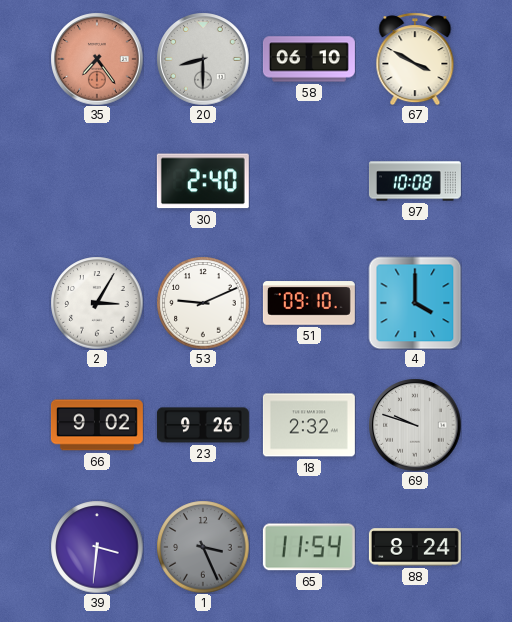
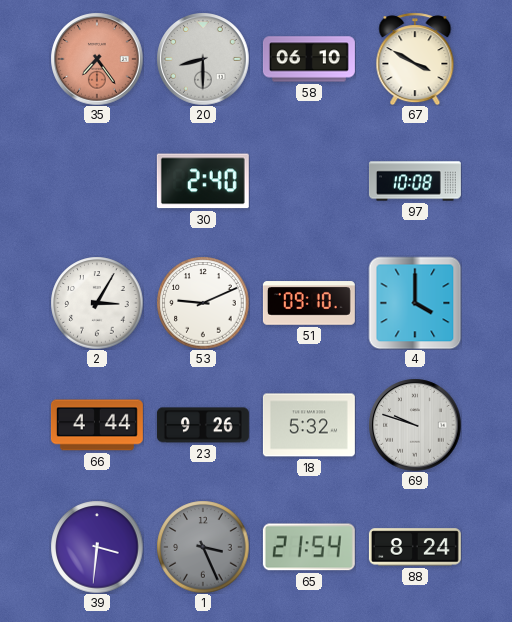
66: 9:02 -> 4:44
18: 2:32 -> 5:32
65: 11:54 -> 21:54
